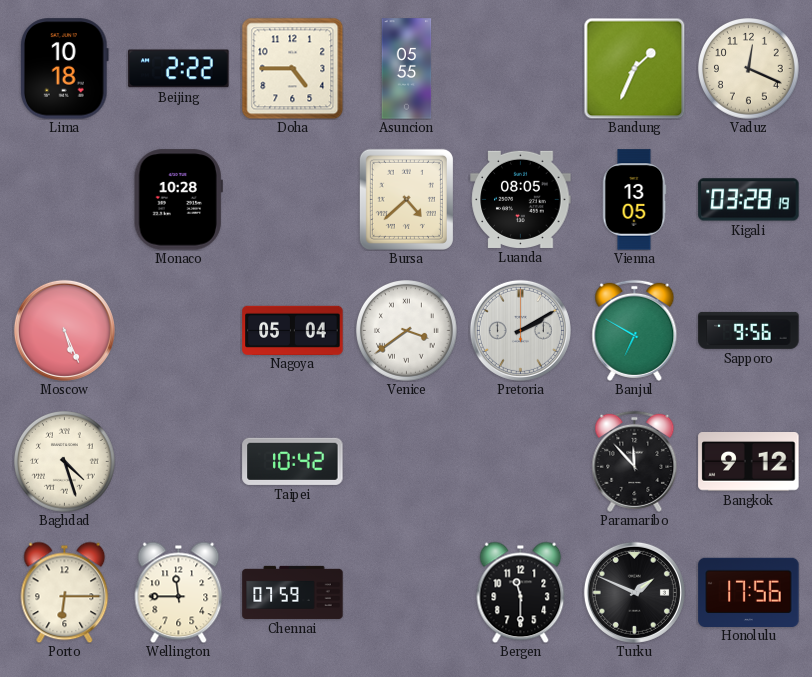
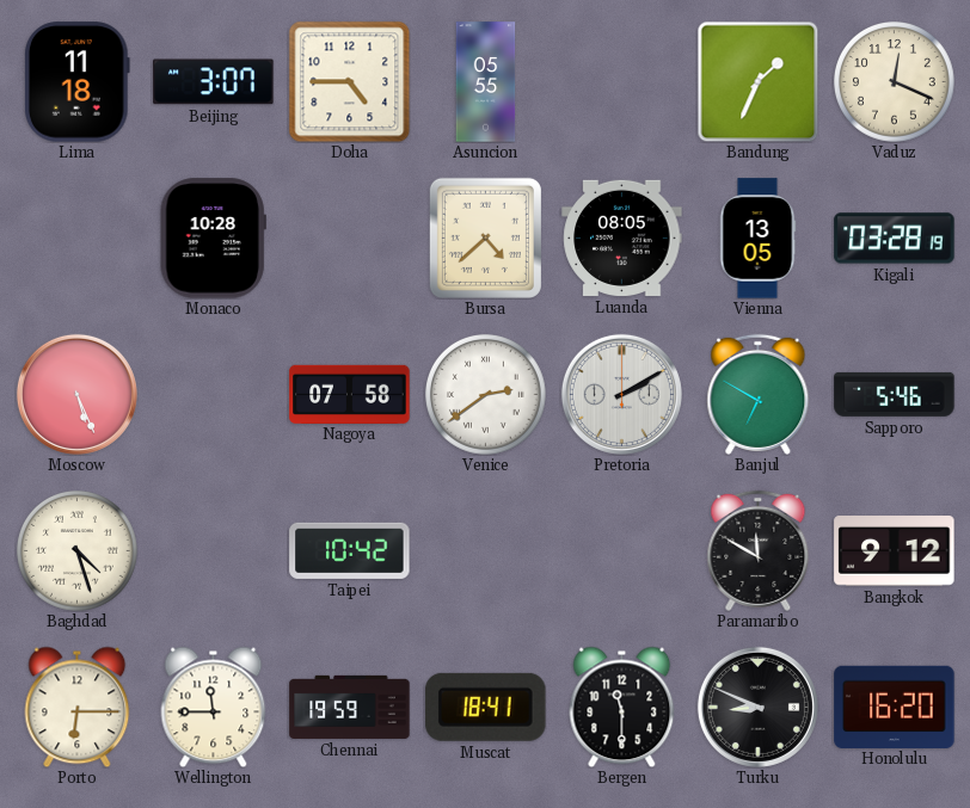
Lima: 10:18 -> 11:18
Beijing: 2:22 -> 3:07
Nagoya: 05:04 -> 07:58
Venice: 3:39 -> 2:39
Sapporo: 9:56 -> 5:46
Paramaribo: 11:53 -> 11:50
Chennai: 07:59 -> 19:59
Muscat: none -> 18:41
Turku: 1:49 -> 8:49
Honolulu: 17:56 -> 16:20
